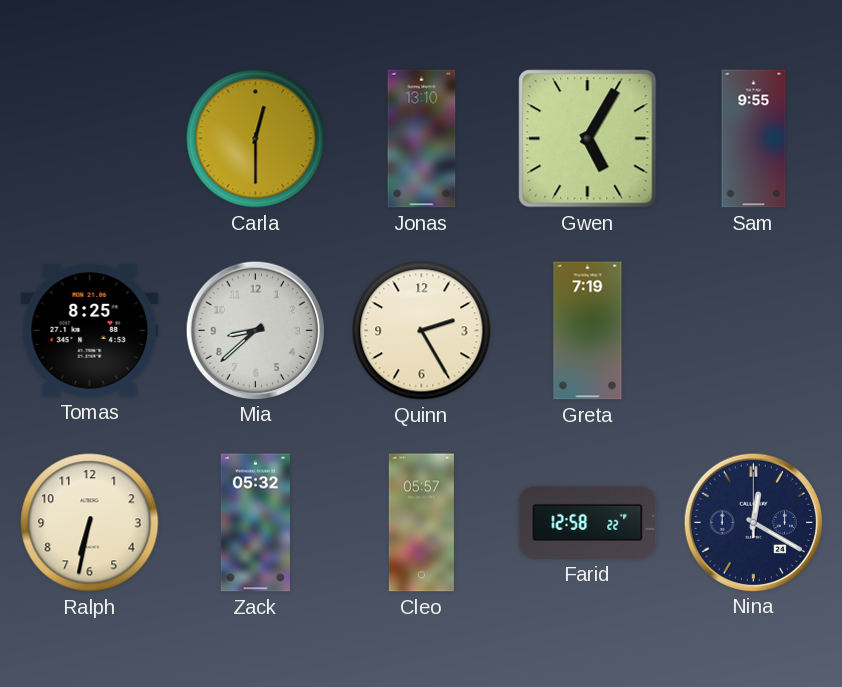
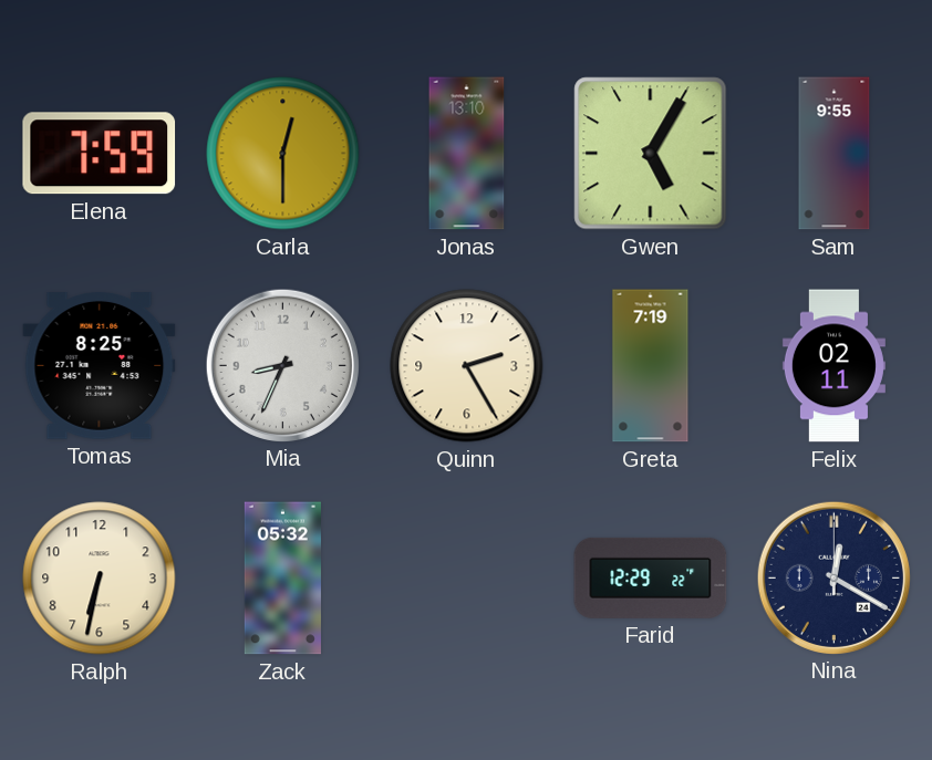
Elena: none -> 7:59
Mia: 8:38 -> 8:34
Felix: none -> 02:11
Cleo: 05:57 -> none
Farid: 12:58 -> 12:29
